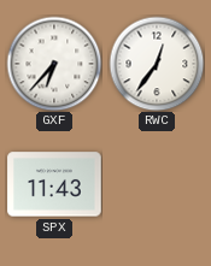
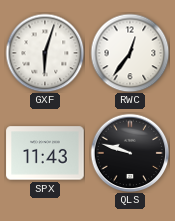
GXF: 6:37 -> 6:03
QLS: none -> 9:48
